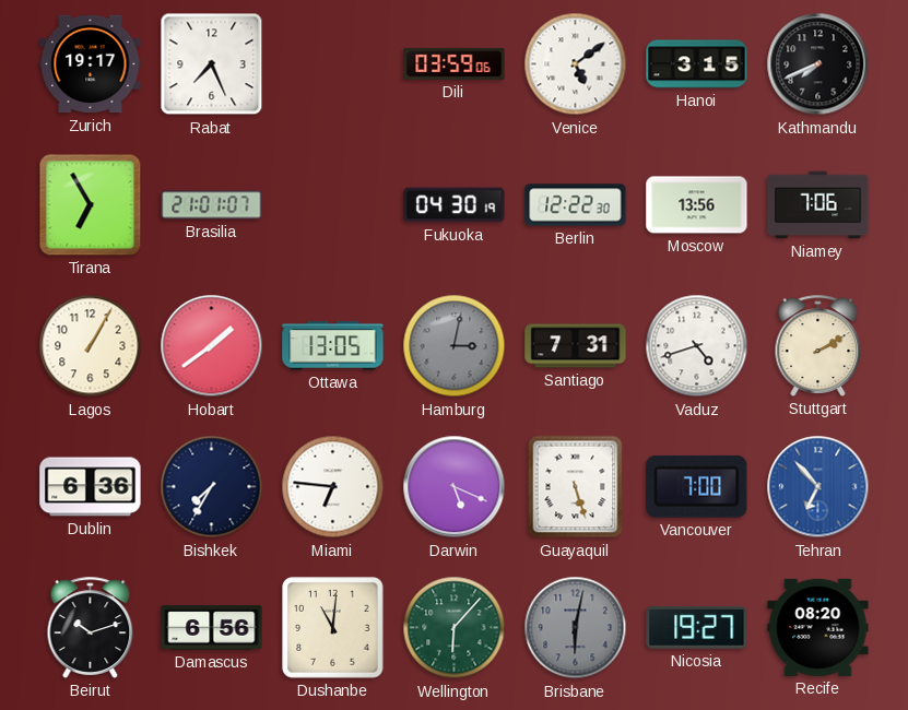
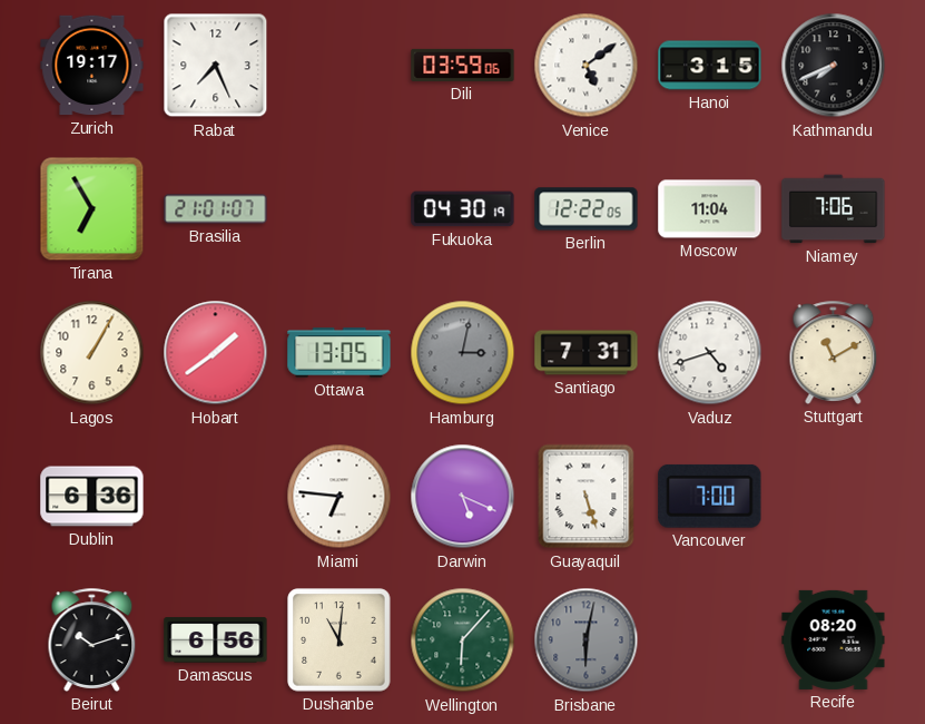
Berlin: 12:22:30 -> 12:22:05
Moscow: 13:56 -> 11:04
Stuttgart: 2:10 -> 11:10
Bishkek: 7:35 -> none
Tehran: 6:53 -> none
Nicosia: 19:27 -> none
